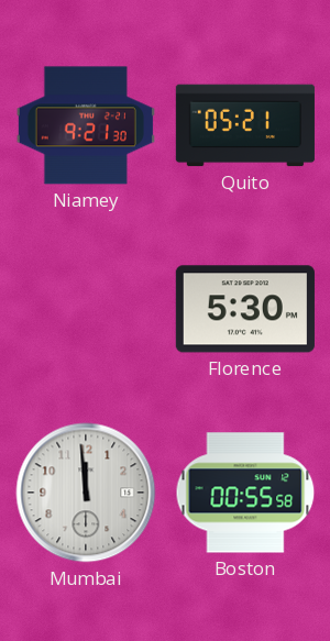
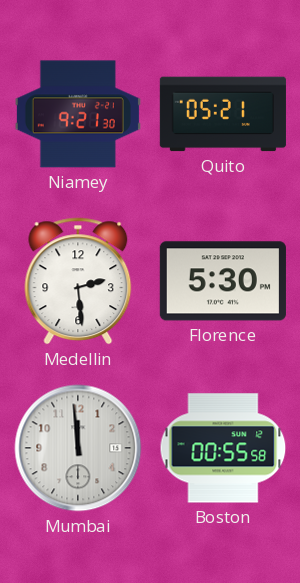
Medellin: none -> 2:29
